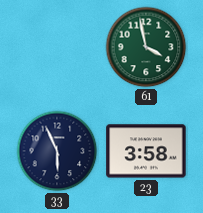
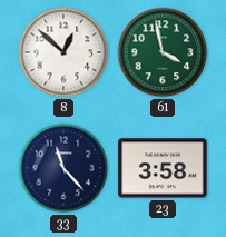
8: none -> 12:52
33: 5:56 -> 11:23
